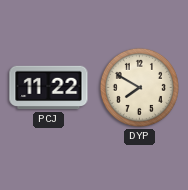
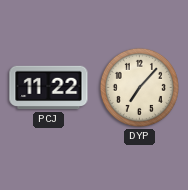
DYP: 7:50 -> 7:07
